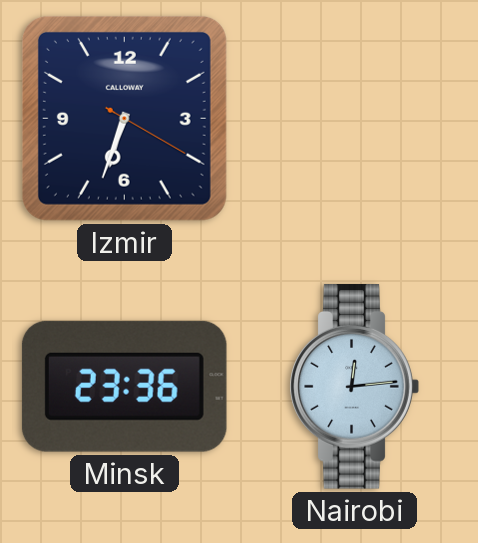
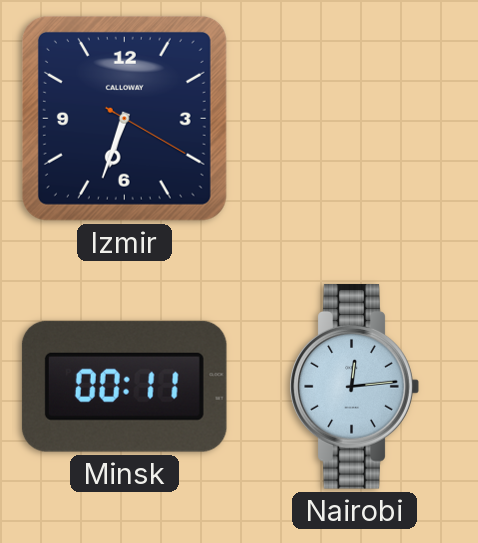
Minsk: 23:36 -> 00:11
